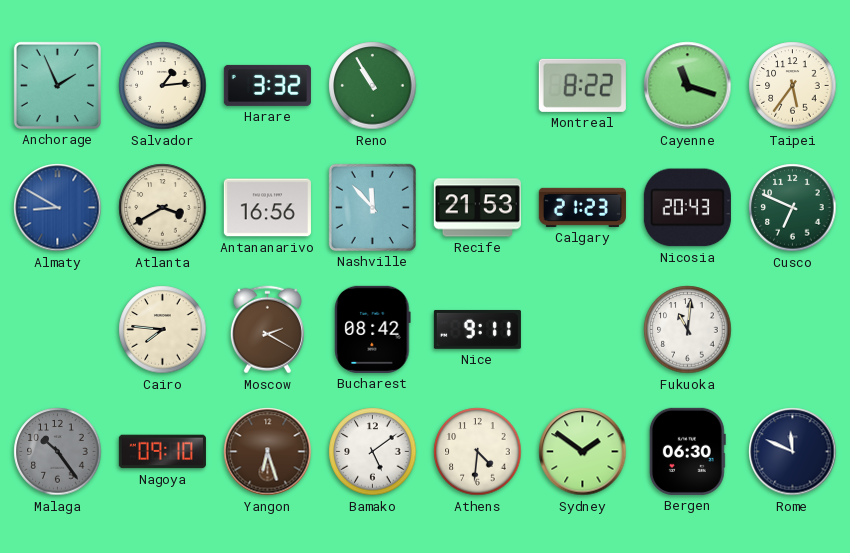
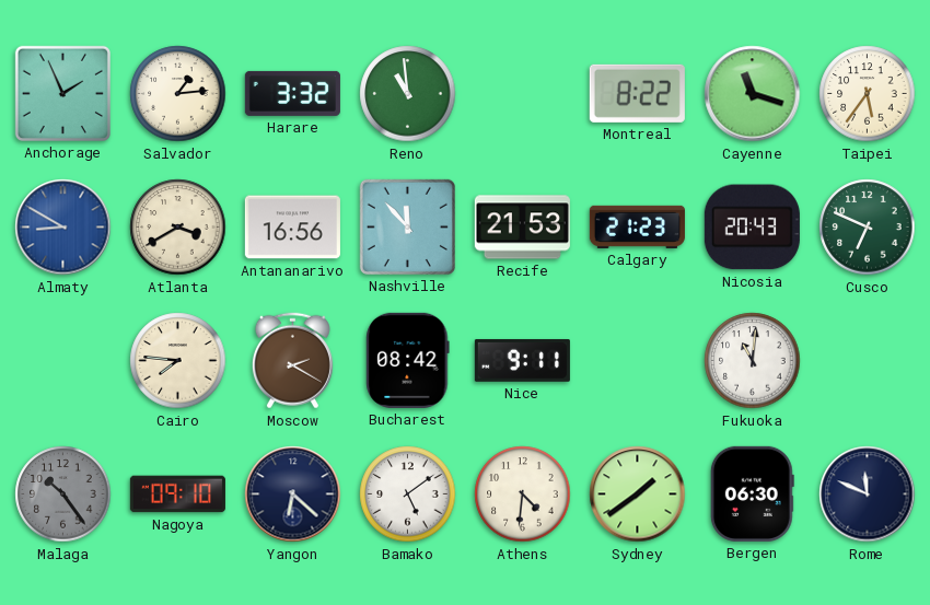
Reno: 10:55 -> 10:59
Yangon: 6:27 -> 6:22
Yangon dial: brown -> navy
Sydney: 1:51 -> 1:39
